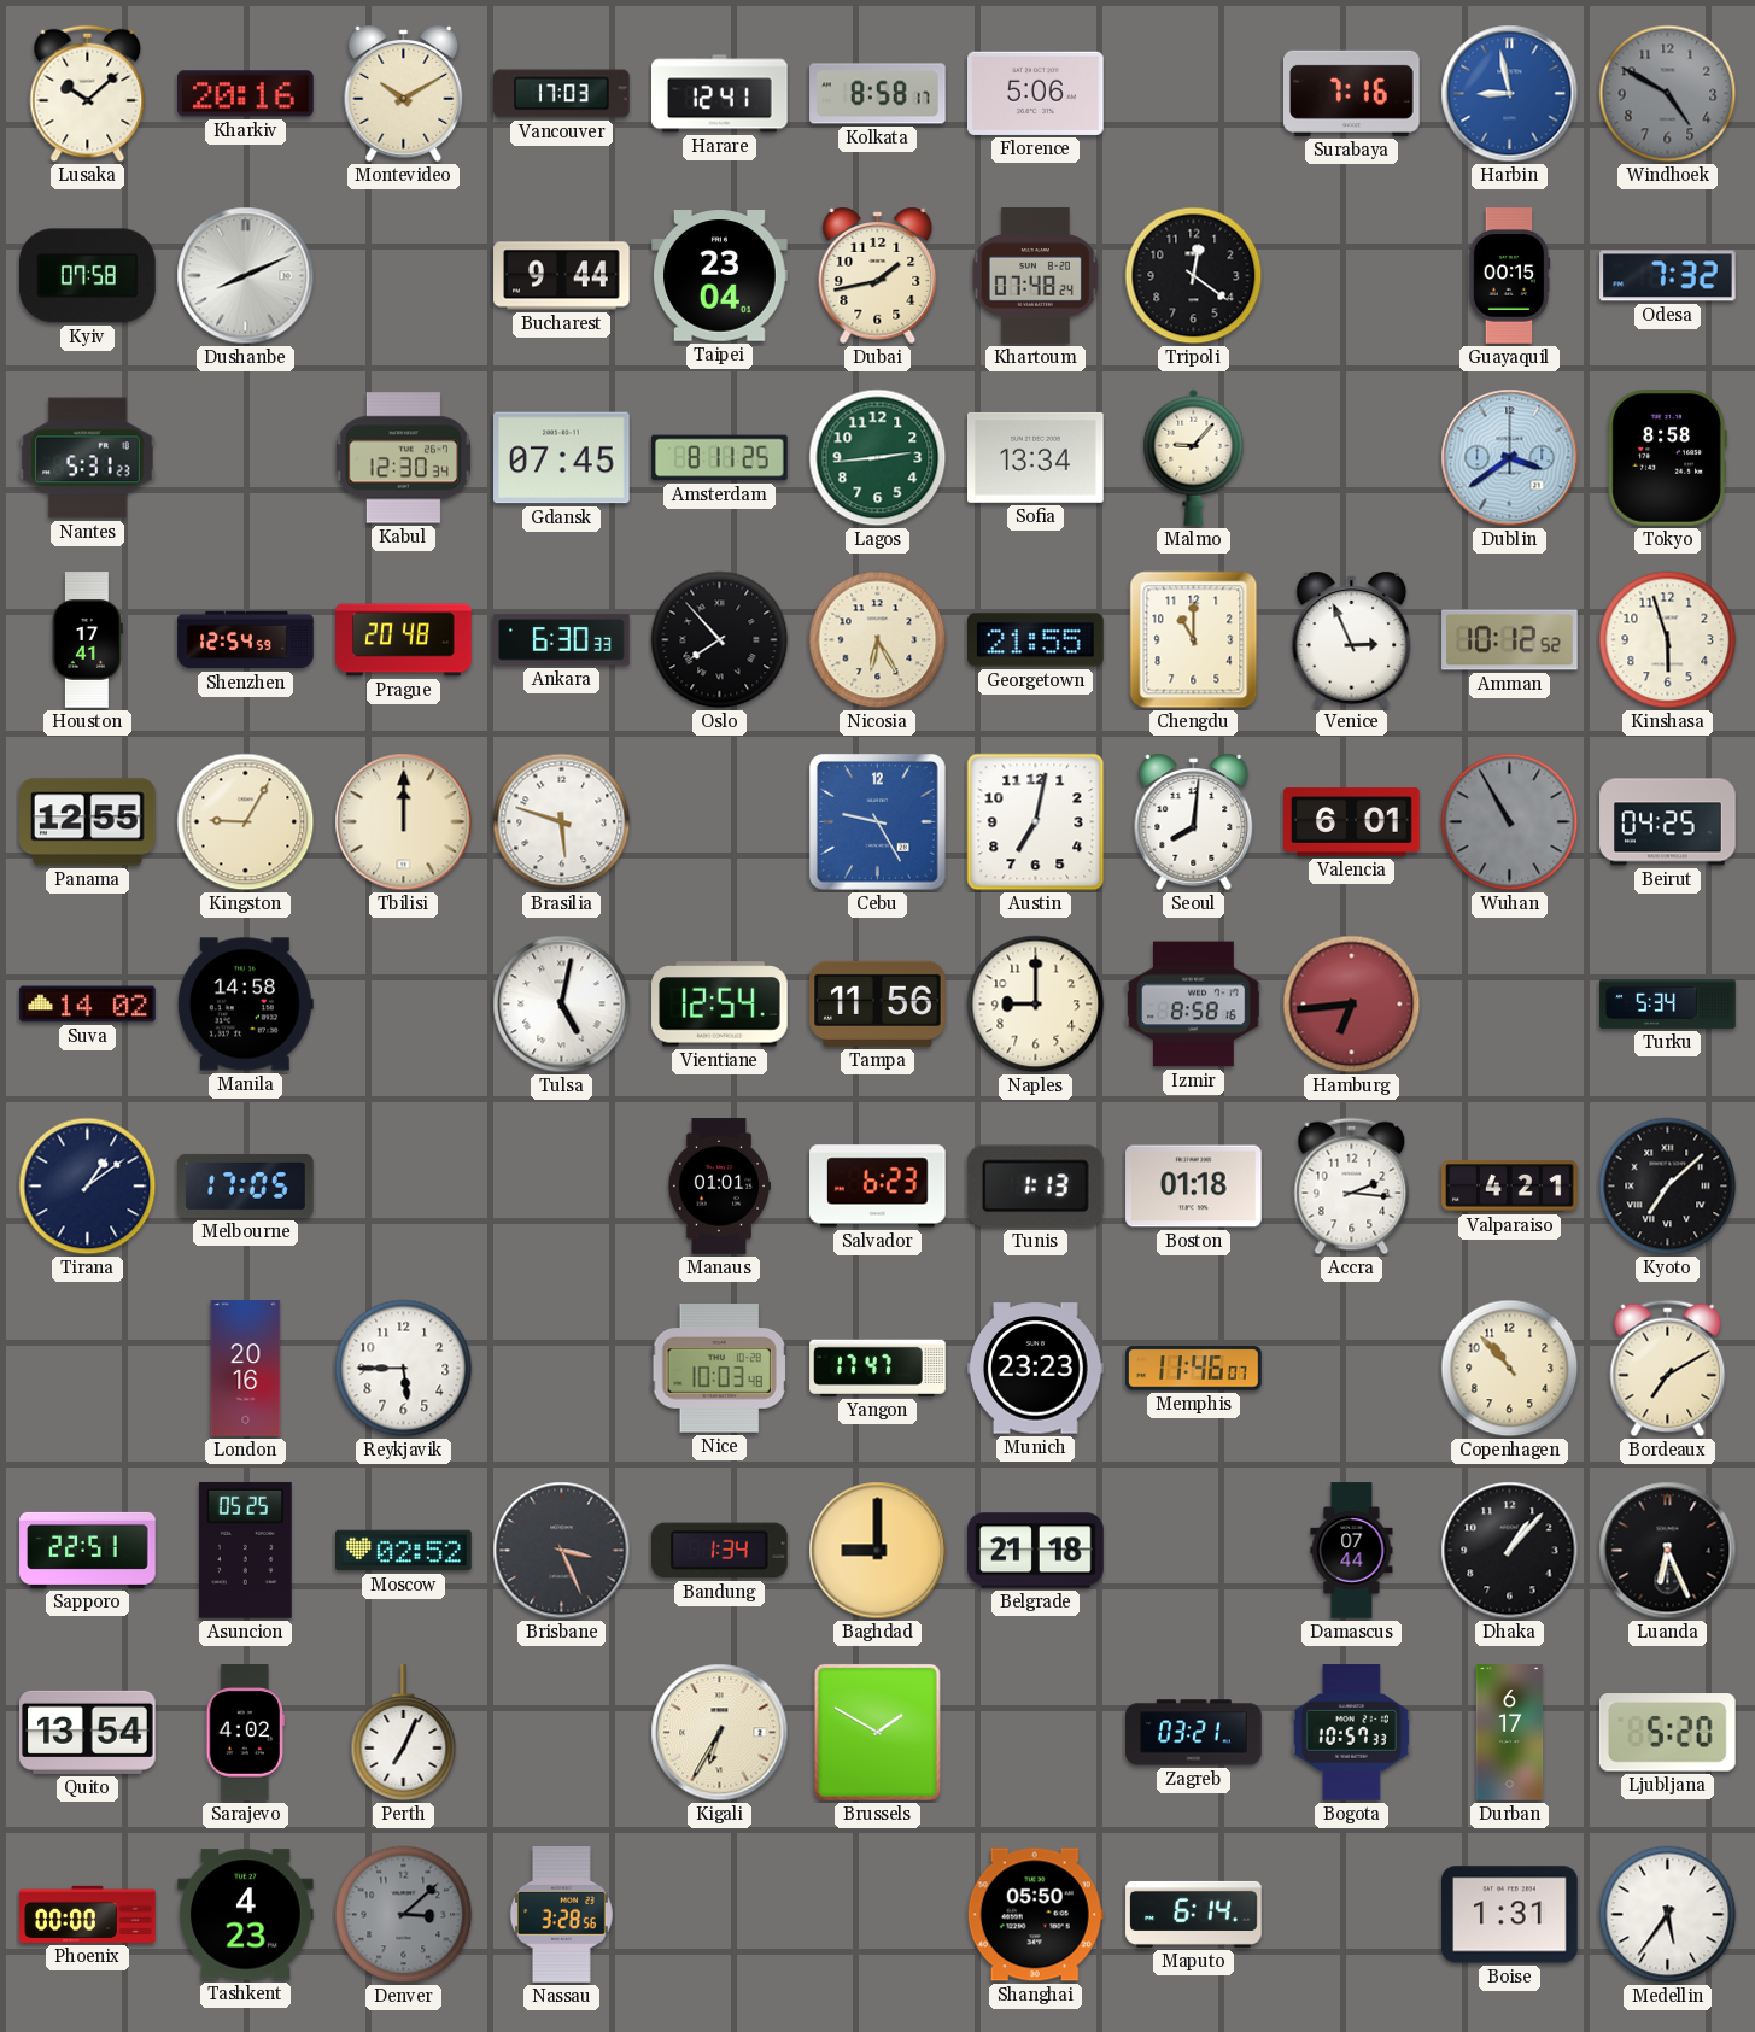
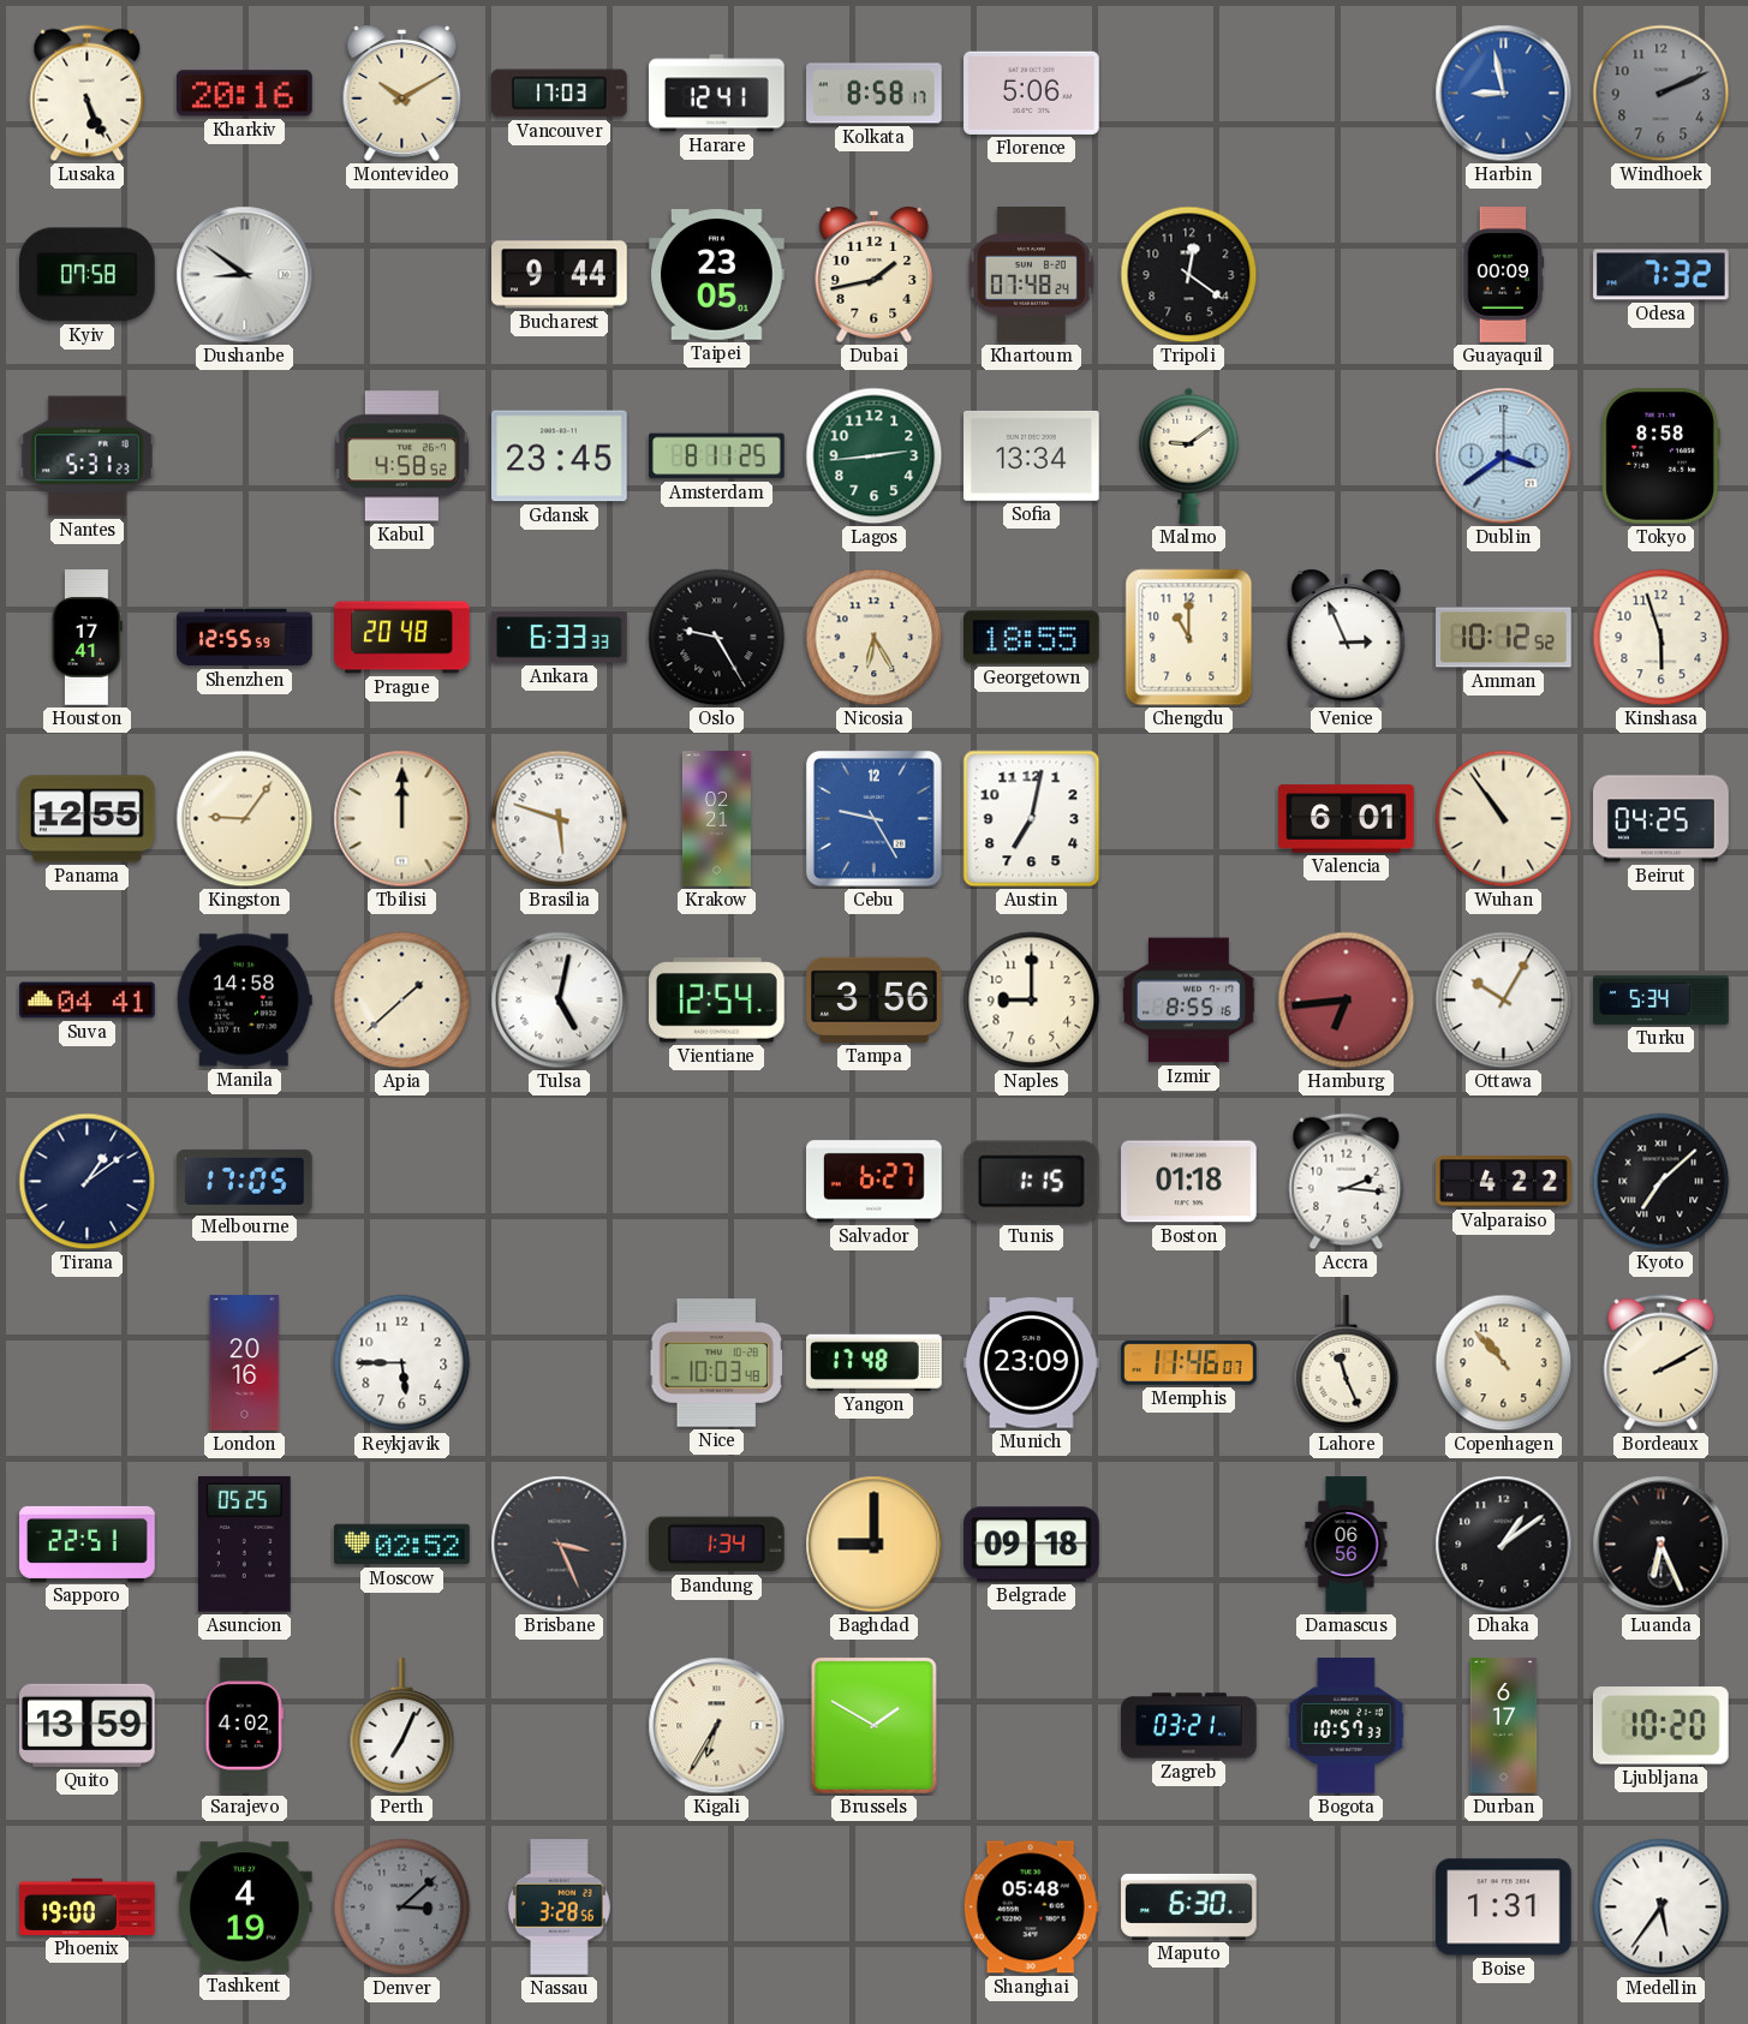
Lusaka: 10:08 -> 5:26
Surabaya: 7:16 -> none
Windhoek: 4:50 -> 2:11
Dushanbe: 8:11 -> 8:51
Taipei: 23:04 -> 23:05
Guayaquil: 00:15 -> 00:09
Kabul: 12:30 -> 4:58
Gdansk: 07:45 -> 23:45
Malmo: 9:07 -> 9:09
Shenzhen: 12:54 -> 12:55
Ankara: 6:30 -> 6:33
Oslo: 7:53 -> 9:25
Georgetown: 21:55 -> 18:55
Kingston: 9:05 -> 9:06
Krakow: none -> 02:21
Seoul: 8:01 -> none
Wuhan: 10:55 -> 10:54
Wuhan dial: grey -> cream
Suva: 14:02 -> 04:41
Apia: none -> 1:38
Tampa: 11:56 -> 3:56
Izmir: 8:58 -> 8:55
Ottawa: none -> 10:05
Manaus: 01:01 -> none
Salvador: 6:23 -> 6:27
Tunis: 1:13 -> 1:15
Valparaiso: 4:21 -> 4:22
Yangon: 17:47 -> 17:48
Munich: 23:23 -> 23:09
Lahore: none -> 11:26
Bordeaux: 7:10 -> 2:10
Belgrade: 21:18 -> 09:18
Damascus: 07:44 -> 06:56
Dhaka: 1:07 -> 1:09
Quito: 13:54 -> 13:59
Ljubljana: 5:20 -> 10:20
Phoenix: 00:00 -> 19:00
Tashkent: 4:23 -> 4:19
Shanghai: 05:50 -> 05:48
Maputo: 6:14 -> 6:30
